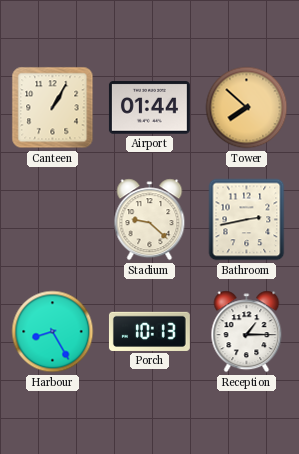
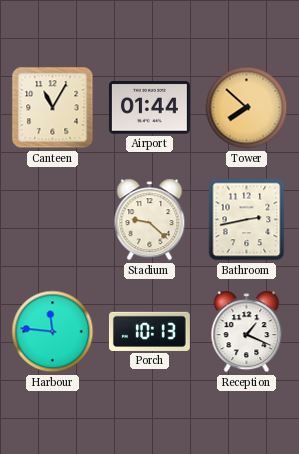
Canteen: 1:05 -> 11:05
Harbour: 8:25 -> 11:46
Reception: 1:15 -> 1:19
